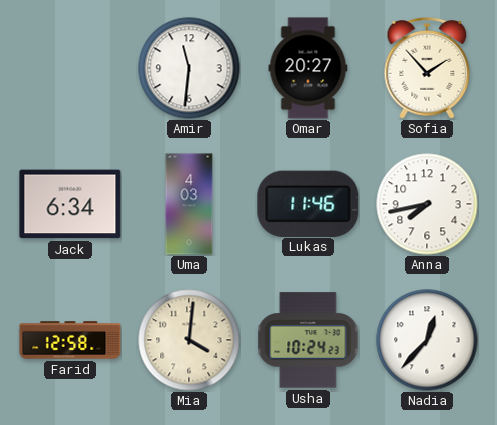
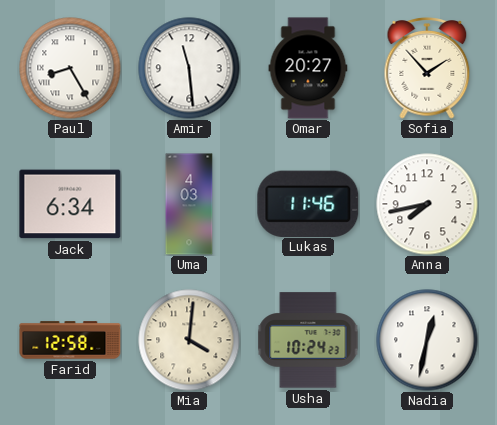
Paul: none -> 8:25
Amir: 11:31 -> 11:29
Nadia: 12:37 -> 12:32
